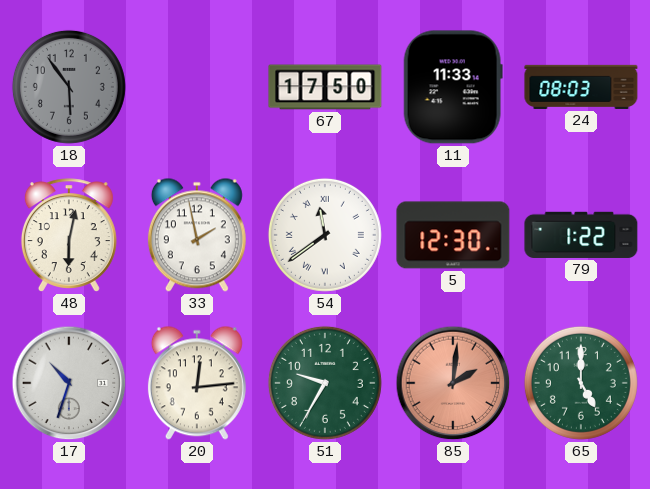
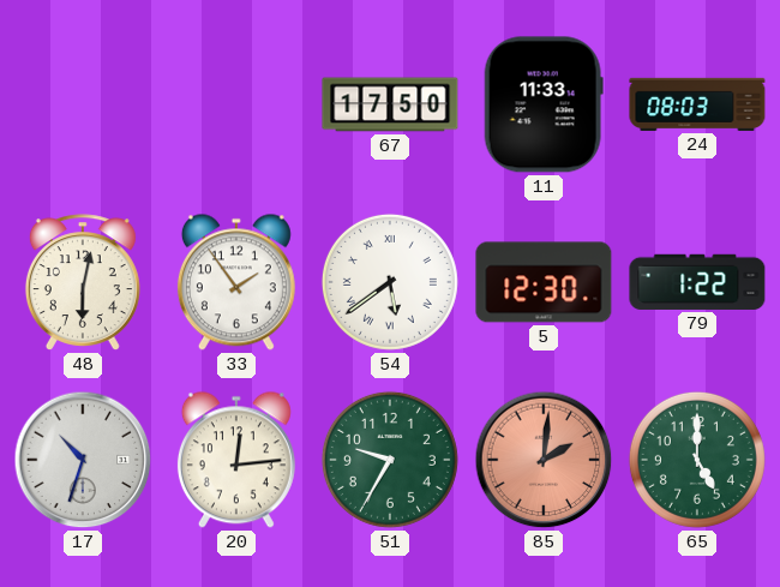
18: 5:54 -> none
33: 1:58 -> 1:54
54: 11:39 -> 5:39
